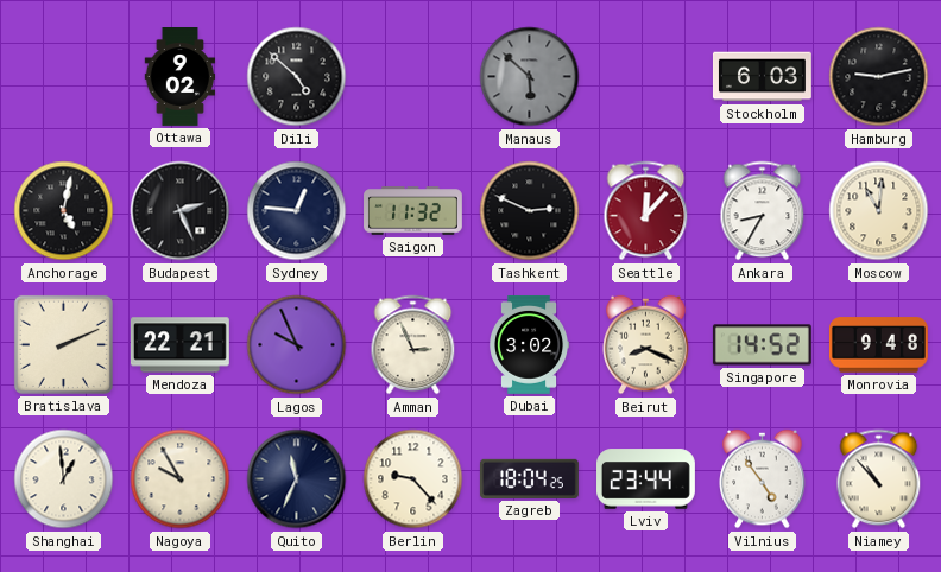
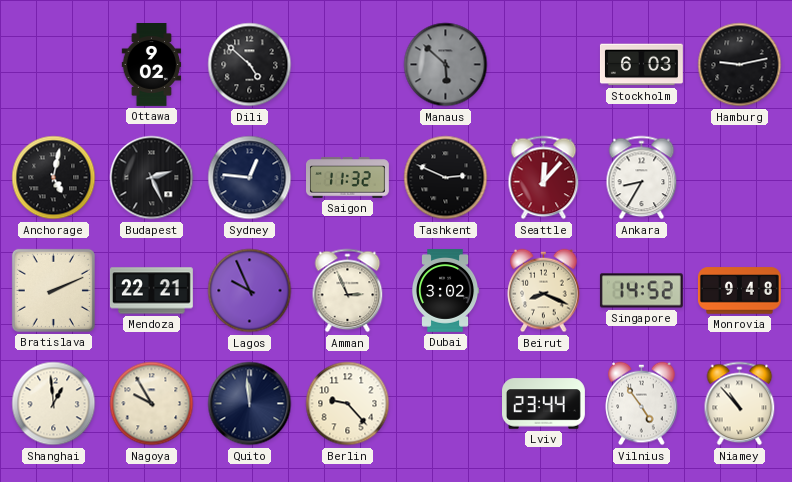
Moscow: 11:01 -> none
Quito: 11:34 -> 11:59
Zagreb: 18:04 -> none
